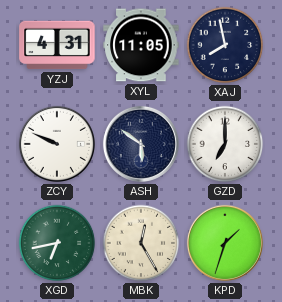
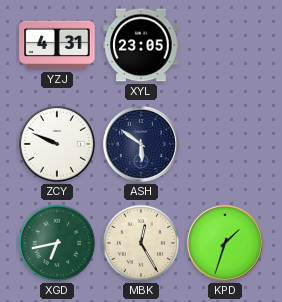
XYL: 11:05 -> 23:05
XAJ: 7:58 -> none
GZD: 7:00 -> none
